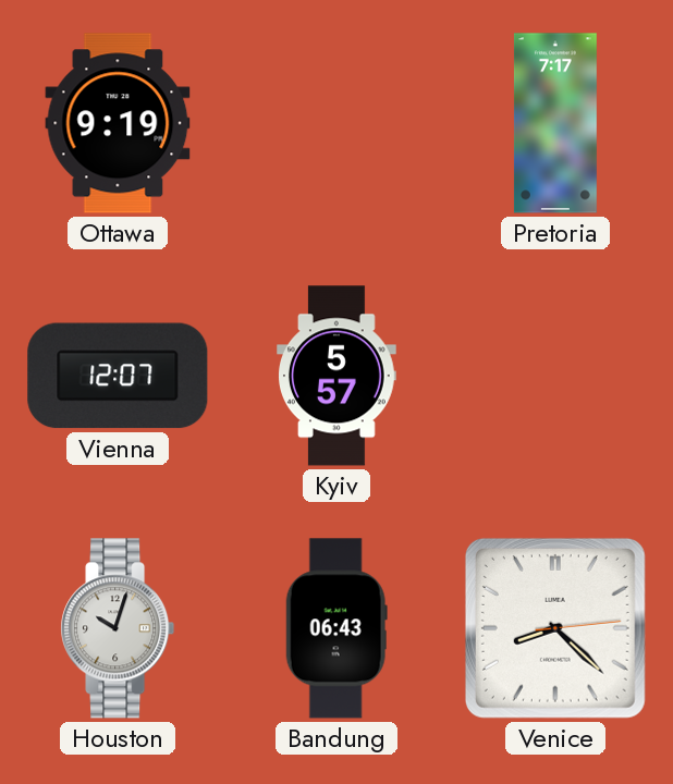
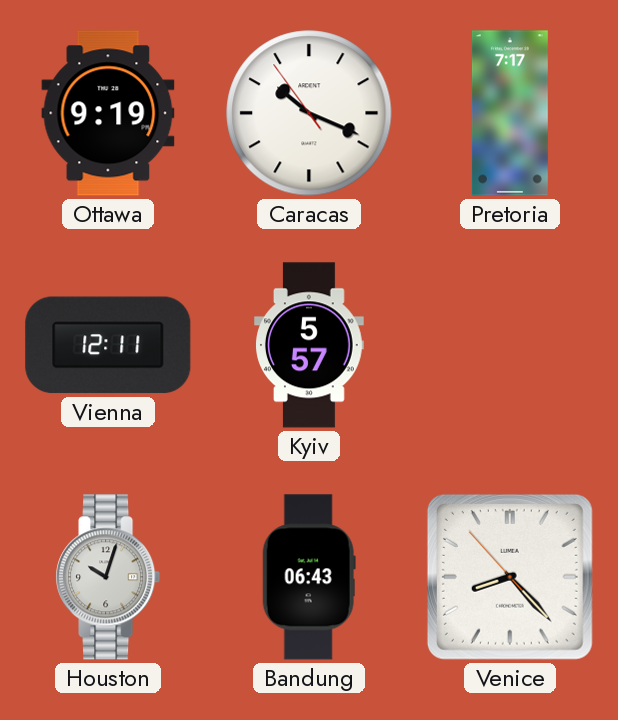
Caracas: none -> 10:18
Vienna: 12:07 -> 12:11
Venice: 8:22:14 -> 8:22:53
